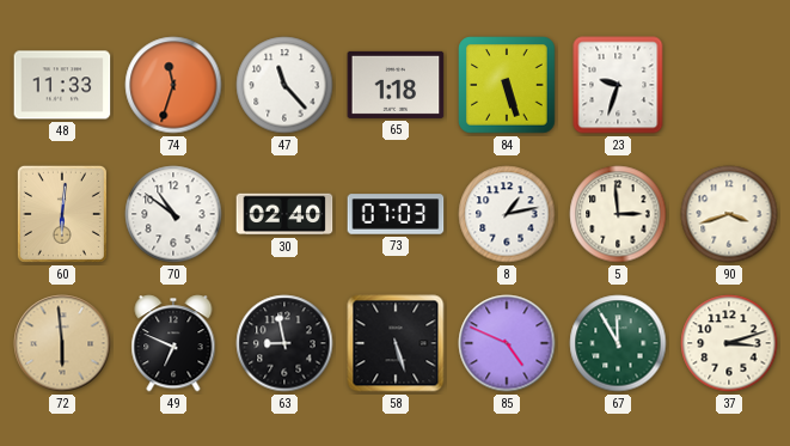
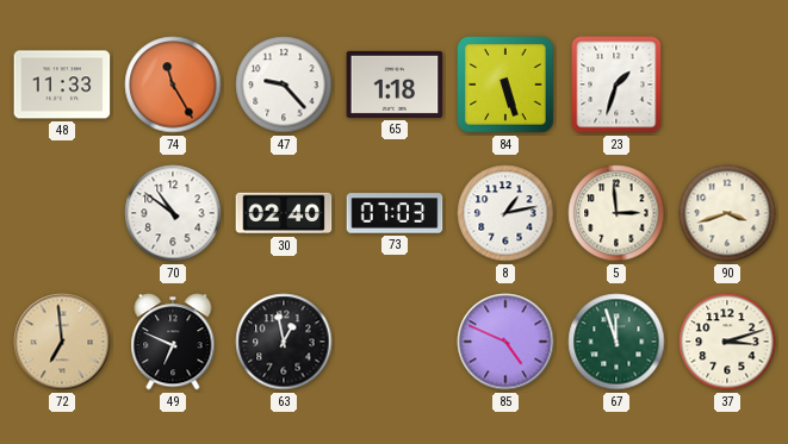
74: 11:33 -> 11:25
47: 11:23 -> 9:23
23: 9:33 -> 1:33
60: 6:01 -> none
72: 5:59 -> 6:59
63: 8:58 -> 12:58
58: 5:27 -> none
67: 11:55 -> 11:57
